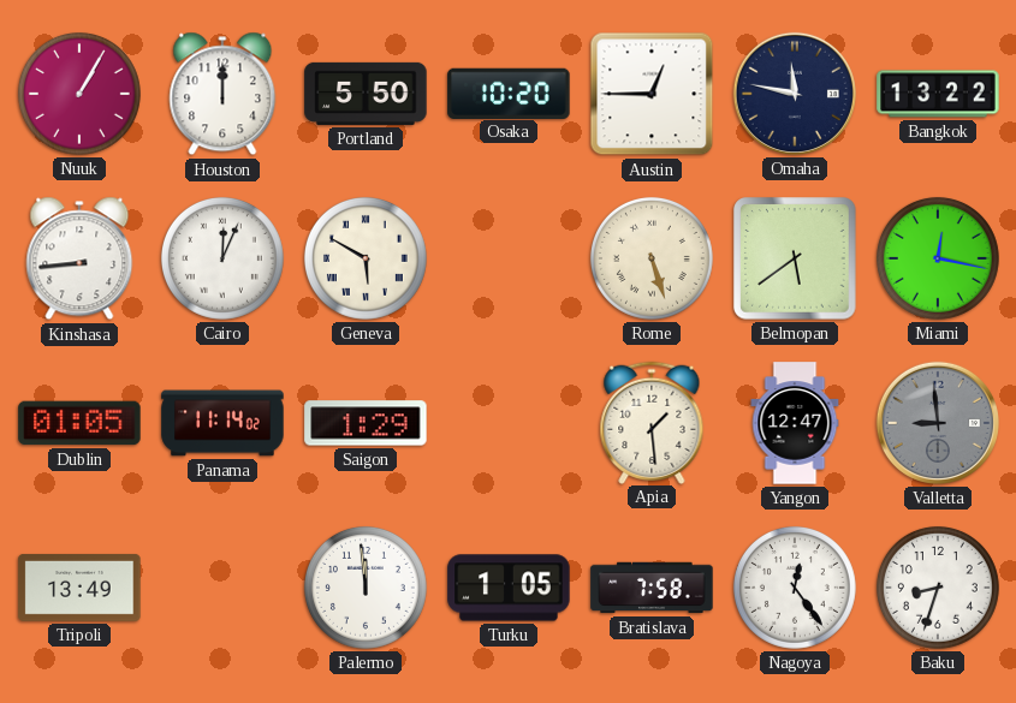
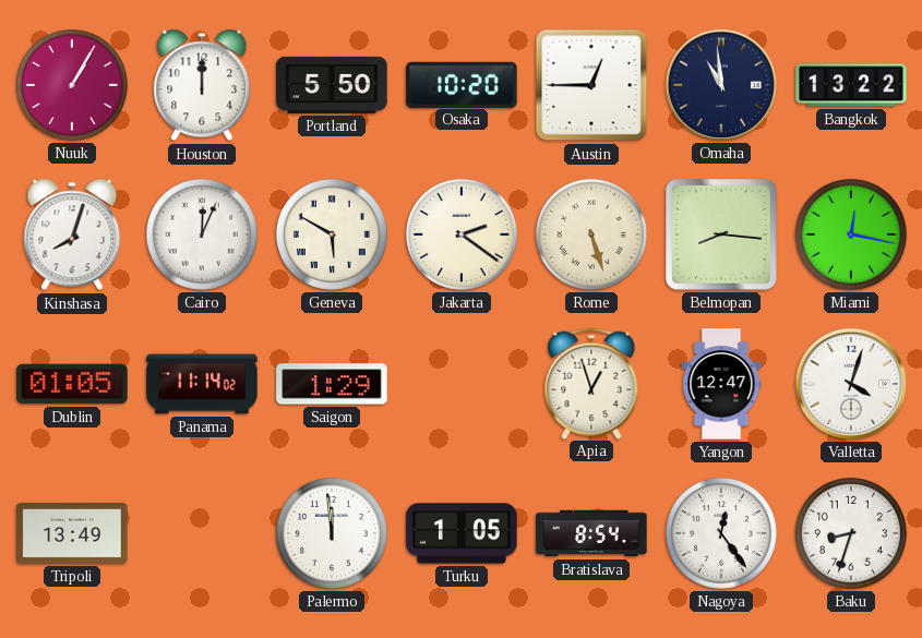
Omaha: 11:47 -> 10:59
Kinshasa: 8:44 -> 8:03
Jakarta: none -> 2:21
Belmopan: 5:39 -> 8:16
Apia: 1:29 -> 12:57
Valletta: 8:59 -> 4:03
Valletta dial: grey -> white
Bratislava: 7:58 -> 8:54
